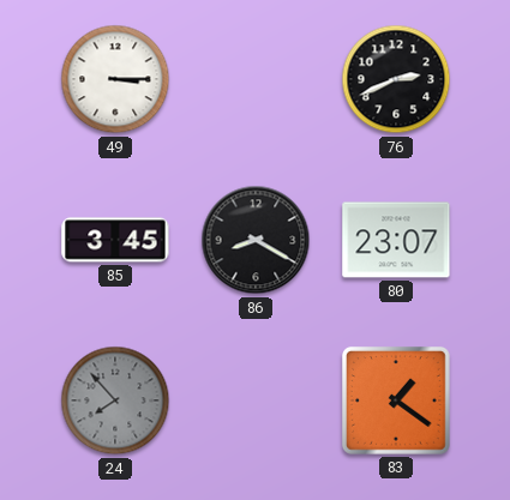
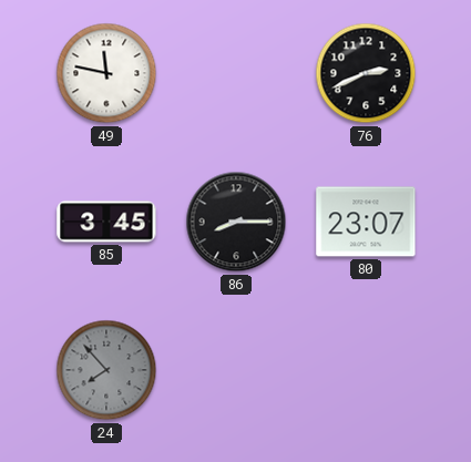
49: 3:15 -> 11:47
86: 8:20 -> 8:15
83: 1:21 -> none
